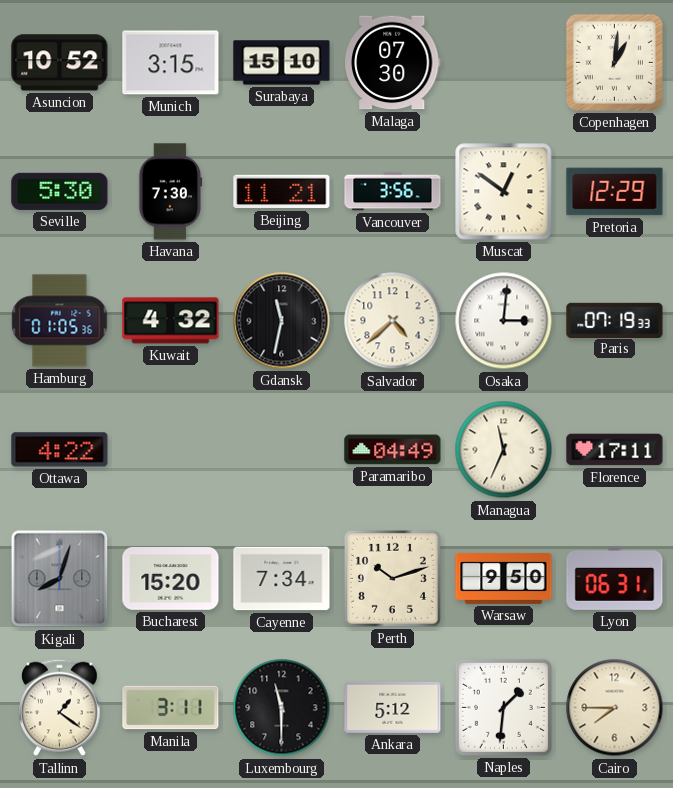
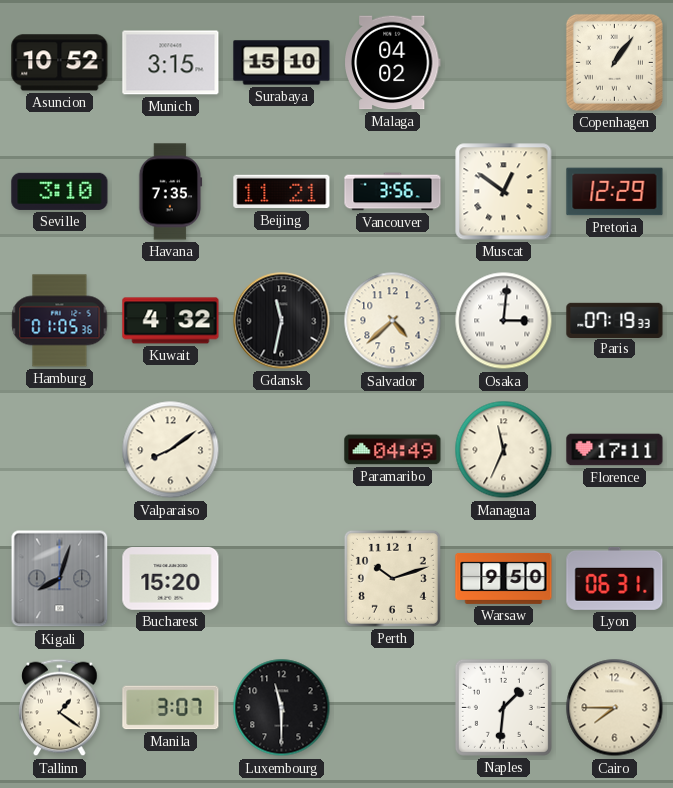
Malaga: 07:30 -> 04:02
Copenhagen: 1:01 -> 1:06
Seville: 5:30 -> 3:10
Havana: 7:30 -> 7:35
Ottawa: 4:22 -> none
Valparaiso: none -> 8:09
Cayenne: 7:34 -> none
Manila: 3:11 -> 3:07
Ankara: 5:12 -> none
